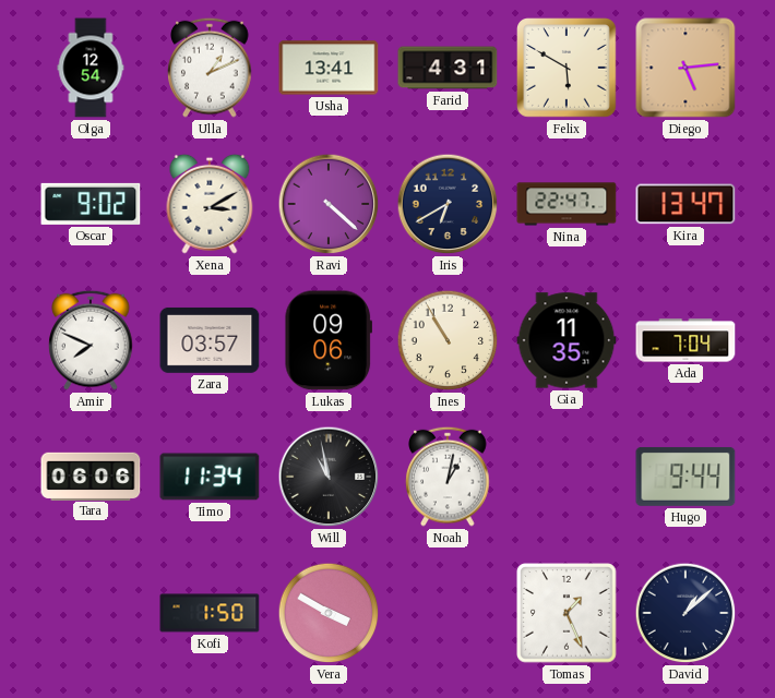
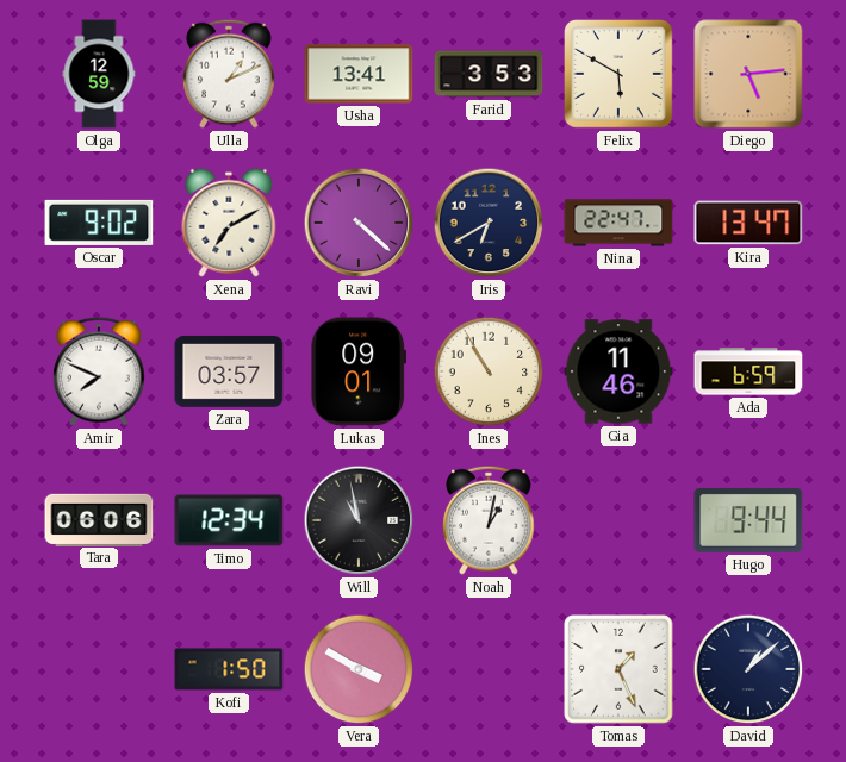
Olga: 12:54 -> 12:59
Farid: 4:31 -> 3:53
Xena: 3:10 -> 7:10
Lukas: 09:06 -> 09:01
Gia: 11:35 -> 11:46
Ada: 7:04 -> 6:59
Timo: 11:34 -> 12:34
